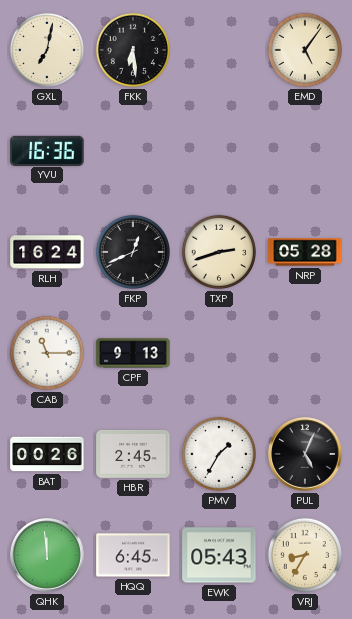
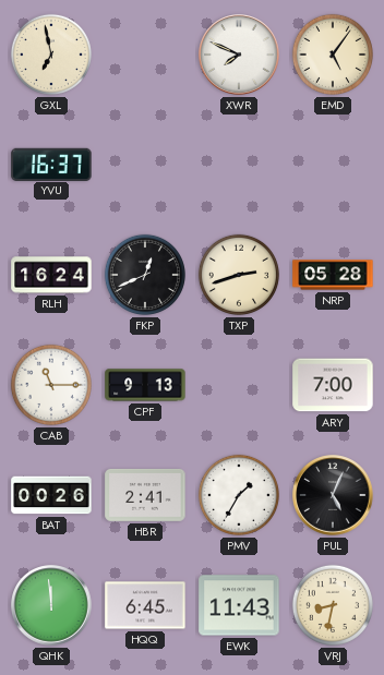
GXL: 7:02 -> 6:58
FKK: 6:29 -> none
XWR: none -> 7:49
YVU: 16:36 -> 16:37
ARY: none -> 7:00
HBR: 2:45 -> 2:41
EWK: 05:43 -> 11:43
VRJ: 8:35 -> 8:32
